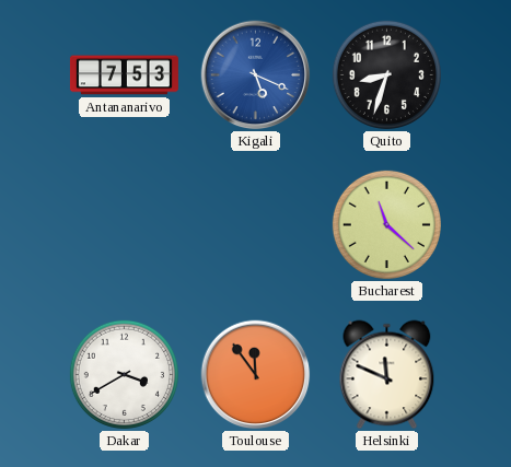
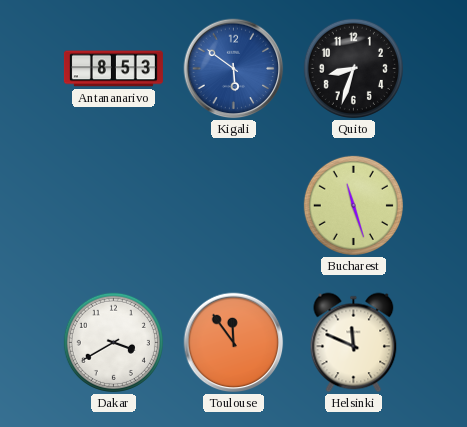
Antananarivo: 7:53 -> 8:53
Kigali: 5:19 -> 5:51
Bucharest: 11:22 -> 11:27
